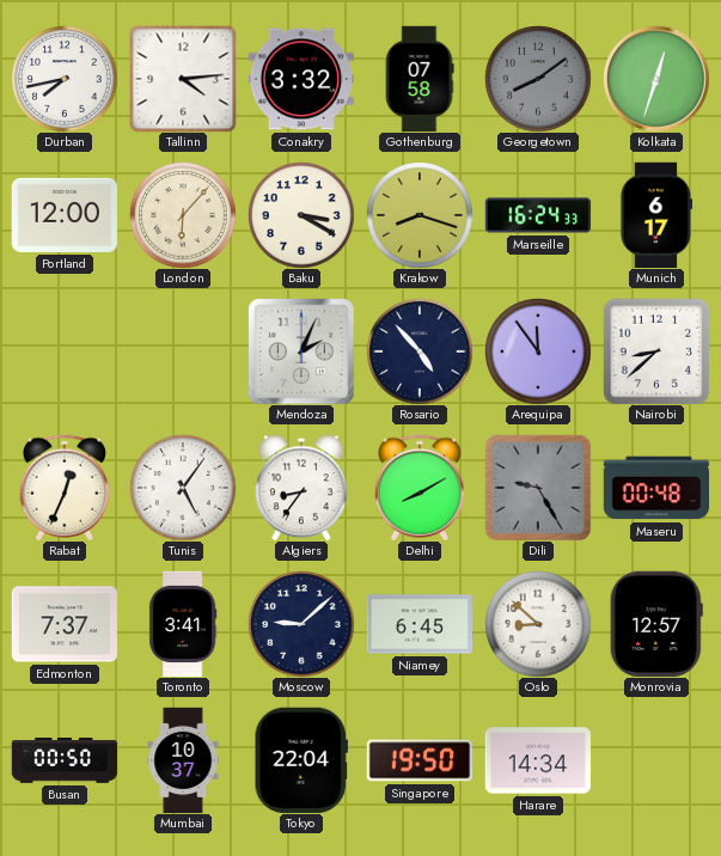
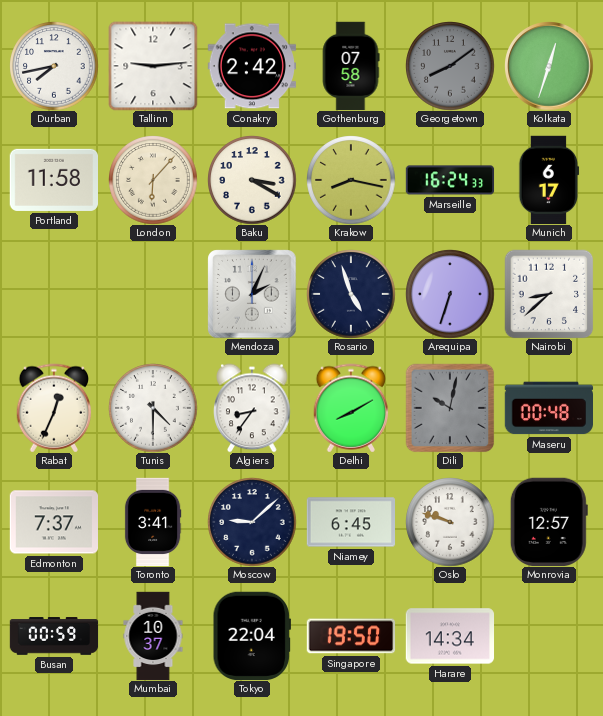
Tallinn: 4:14 -> 9:14
Conakry: 3:32 -> 2:42
Portland: 12:00 -> 11:58
Krakow: 8:18 -> 8:17
Rosario: 4:53 -> 4:57
Arequipa: 11:54 -> 6:33
Tunis: 5:06 -> 4:30
Dili: 9:25 -> 10:02
Oslo: 8:52 -> 9:48
Busan: 00:50 -> 00:59
